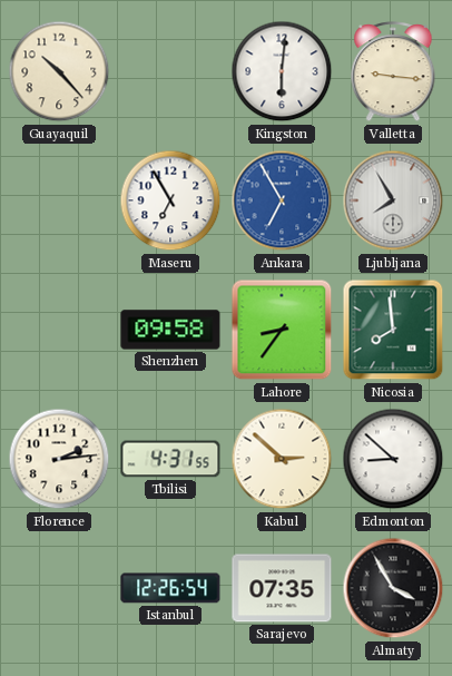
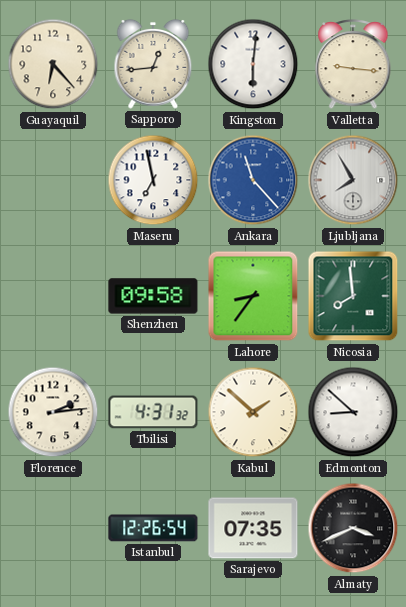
Guayaquil: 10:23 -> 6:23
Sapporo: none -> 12:44
Maseru: 6:55 -> 6:58
Ankara: 6:55 -> 11:23
Tbilisi: 4:31:55 -> 4:31:32
Kabul: 2:52 -> 1:52
Almaty: 3:55 -> 3:41
